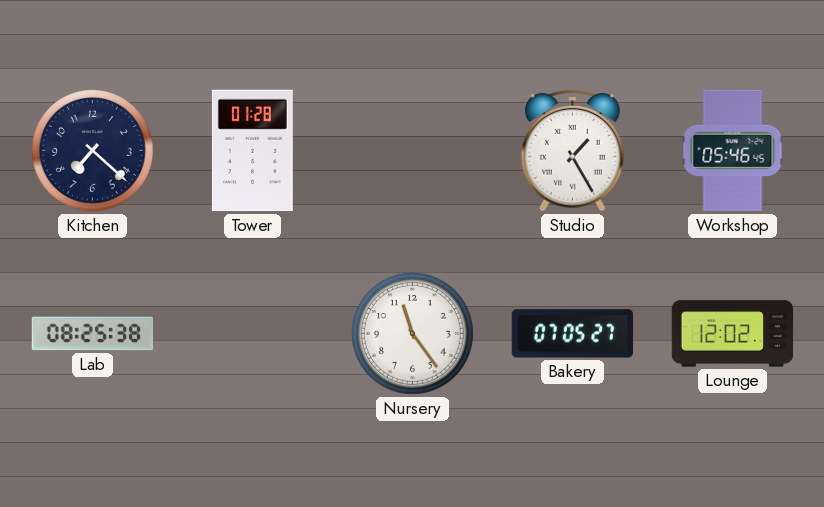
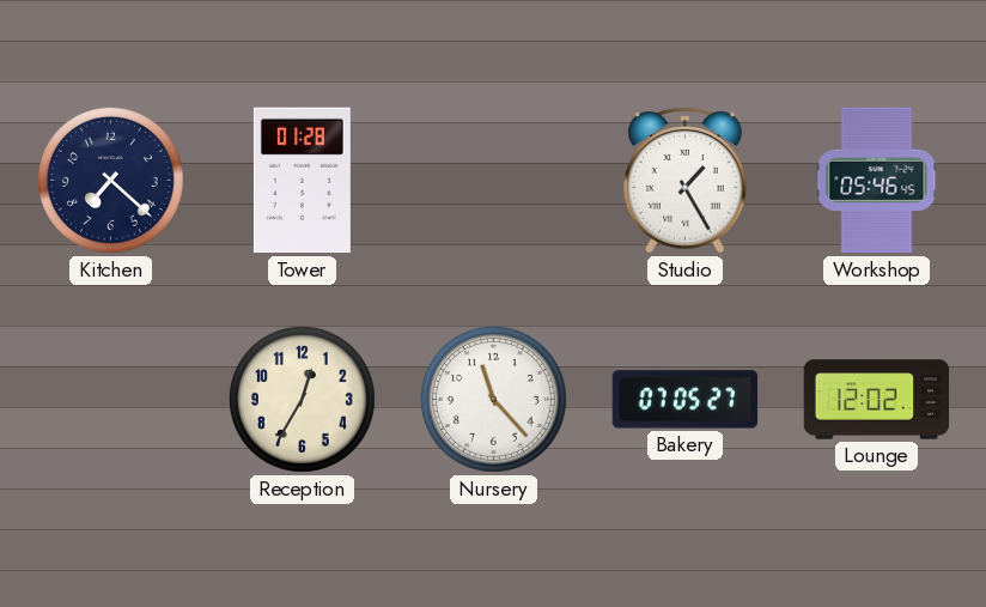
Lab: 08:25 -> none
Reception: none -> 12:35
Nursery: 11:24 -> 11:23
